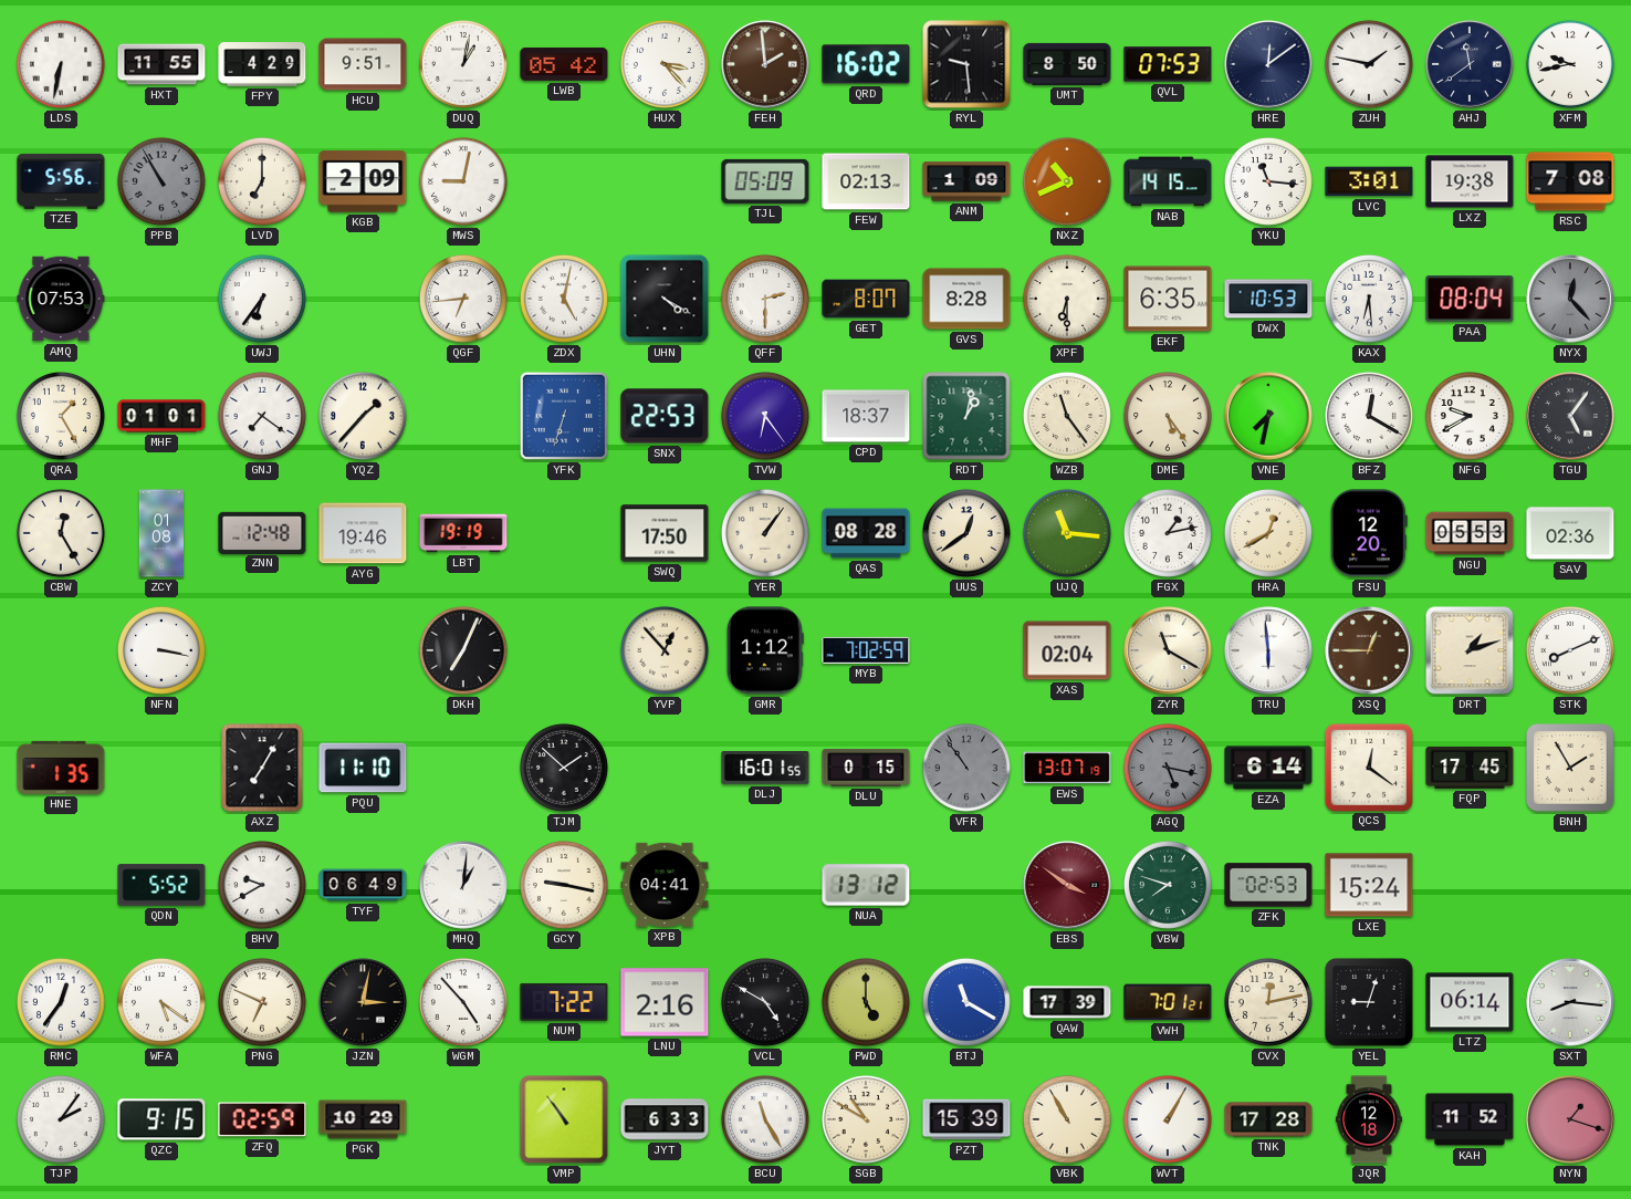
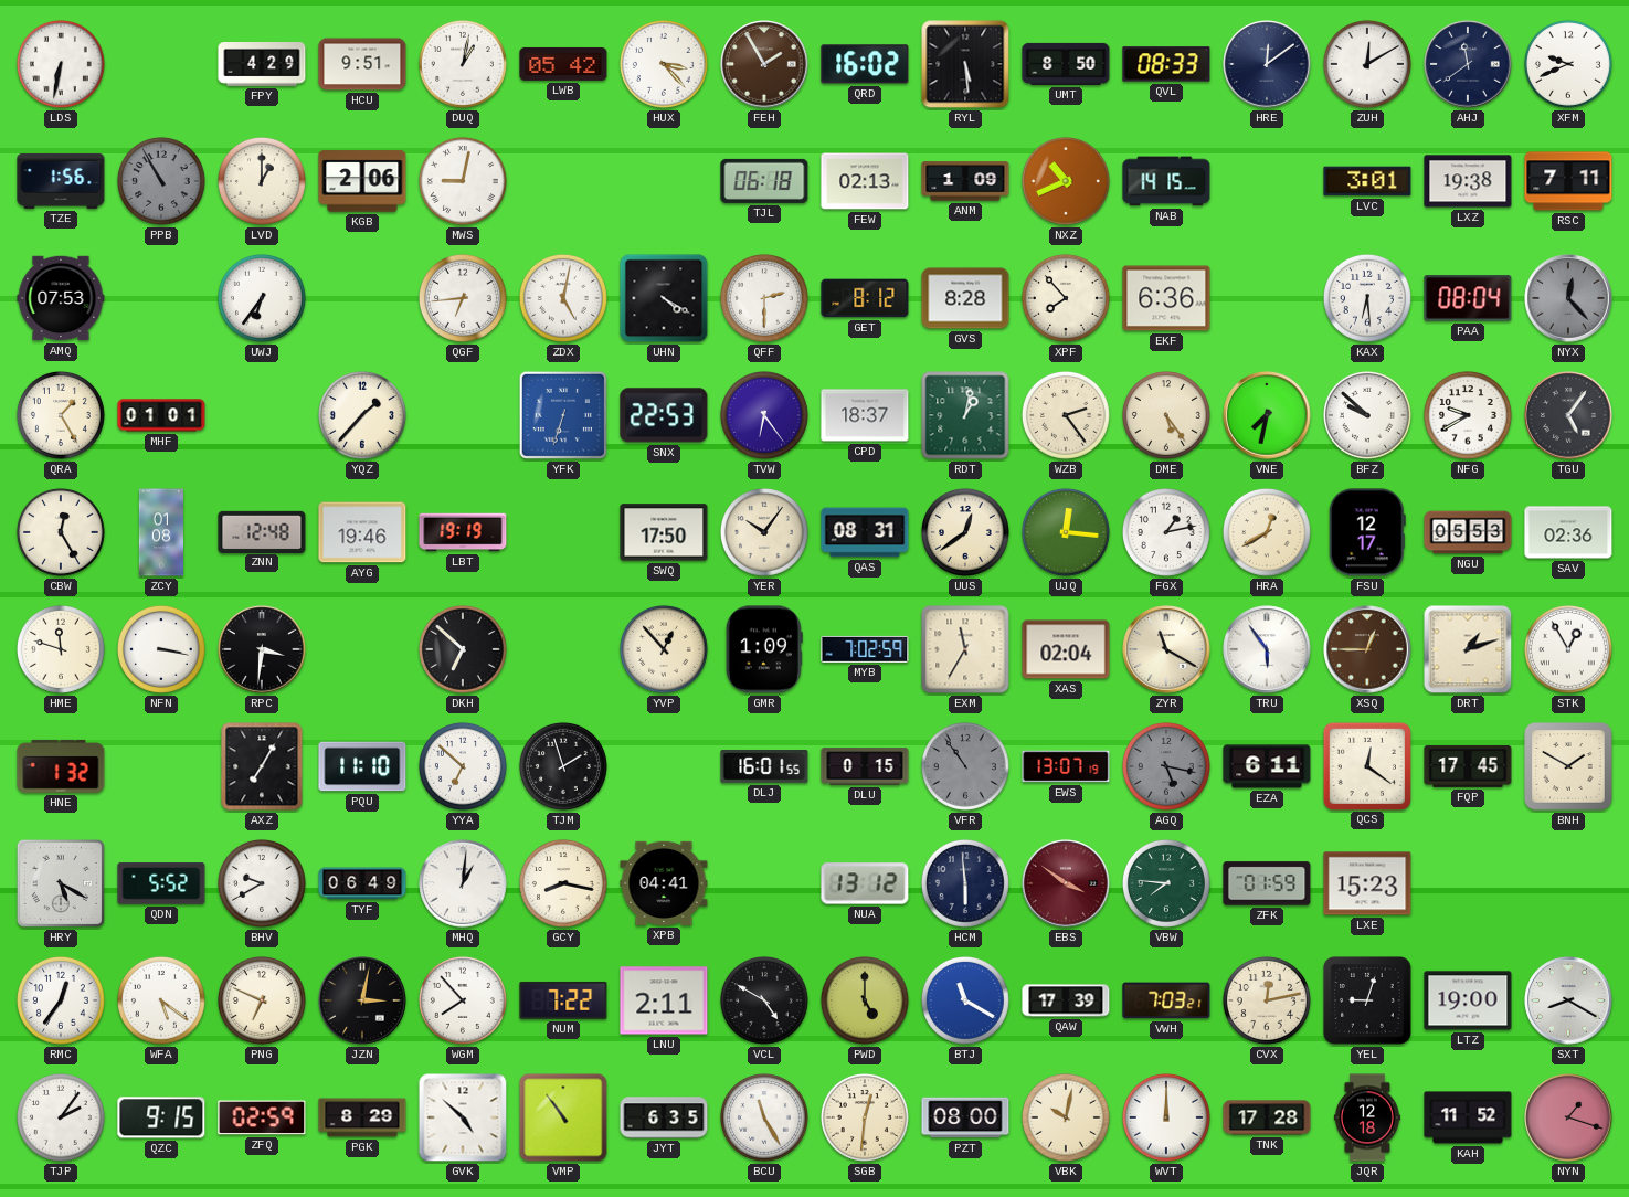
HXT: 11:55 -> none
FEH: 1:59 -> 1:55
RYL: 9:29 -> 5:29
QVL: 07:53 -> 08:33
ZUH: 1:47 -> 12:10
XFM: 9:43 -> 9:41
TZE: 5:56 -> 1:56
LVD: 7:00 -> 1:00
KGB: 2:09 -> 2:06
TJL: 05:09 -> 06:18
YKU: 11:16 -> none
RSC: 7:08 -> 7:11
GET: 8:07 -> 8:12
XPF: 6:30 -> 7:53
EKF: 6:35 -> 6:36
DWX: 10:53 -> none
GNJ: 7:21 -> none
WZB: 11:24 -> 2:24
BFZ: 12:20 -> 9:52
YER: 1:06 -> 10:06
QAS: 08:28 -> 08:31
UJQ: 11:16 -> 12:16
FSU: 12:20 -> 12:17
HME: none -> 11:48
RPC: none -> 3:31
DKH: 7:04 -> 6:52
GMR: 1:12 -> 1:09
EXM: none -> 11:35
TRU: 5:59 -> 5:54
STK: 8:11 -> 12:55
HNE: 1:35 -> 1:32
YYA: none -> 6:52
TJM: 1:52 -> 1:57
EZA: 6:14 -> 6:11
BNH: 1:55 -> 1:50
HRY: none -> 5:20
GCY: 9:17 -> 8:17
HCM: none -> 5:59
VBW: 7:48 -> 7:46
ZFK: 02:53 -> 01:59
LXE: 15:24 -> 15:23
WGM: 4:53 -> 7:53
LNU: 2:16 -> 2:11
VWH: 7:01 -> 7:03
LTZ: 06:14 -> 19:00
SXT: 8:16 -> 8:20
PGK: 10:29 -> 8:29
GVK: none -> 4:52
JYT: 6:33 -> 6:35
SGB: 10:50 -> 12:31
PZT: 15:39 -> 08:00
VBK: 10:55 -> 10:02
WVT: 1:05 -> 12:00
